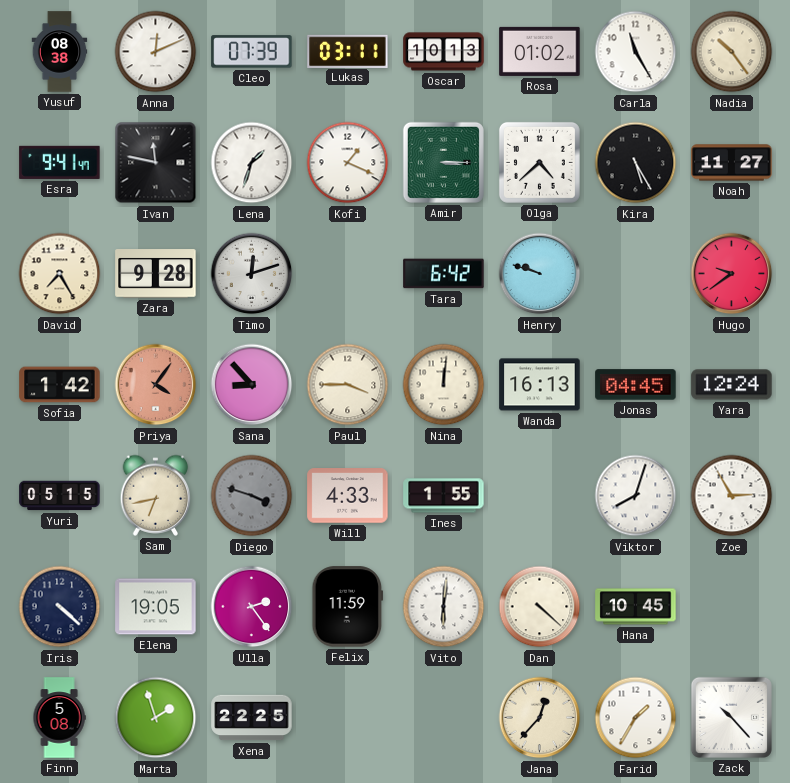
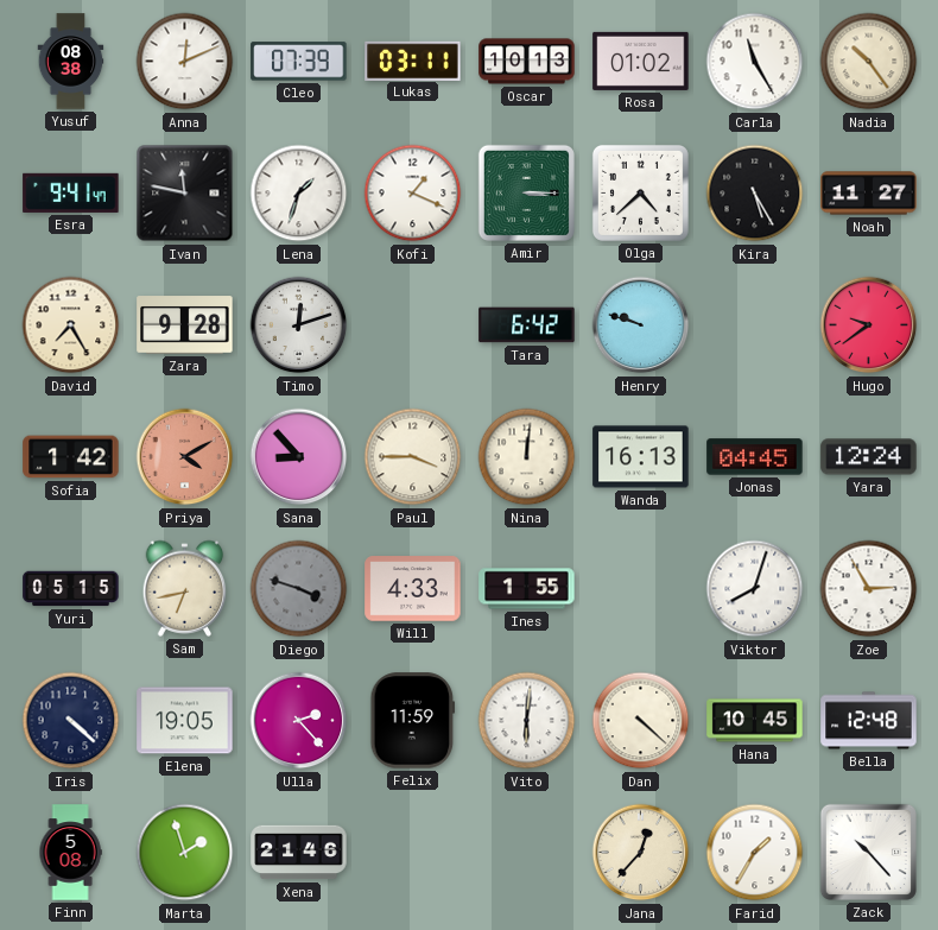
Priya: 4:06 -> 4:10
Ulla: 2:24 -> 2:23
Bella: none -> 12:48
Xena: 22:25 -> 21:46
